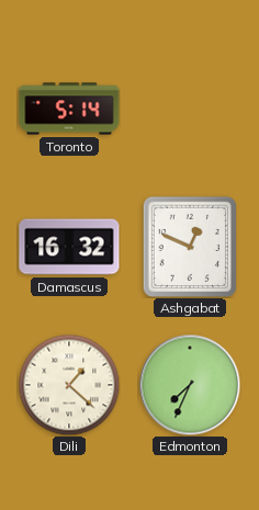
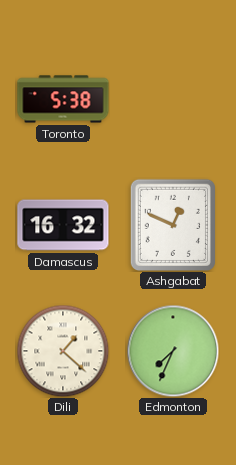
Toronto: 5:14 -> 5:38
